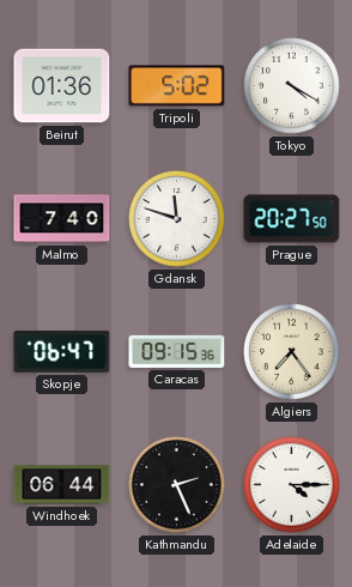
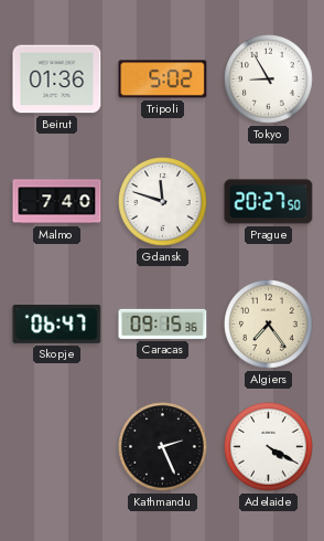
Tokyo: 4:20 -> 8:55
Windhoek: 06:44 -> none
Adelaide: 4:15 -> 4:20
